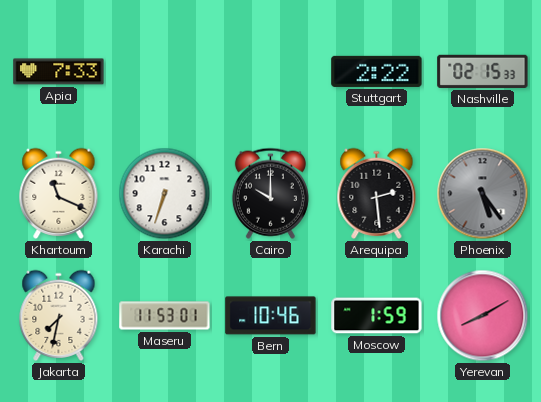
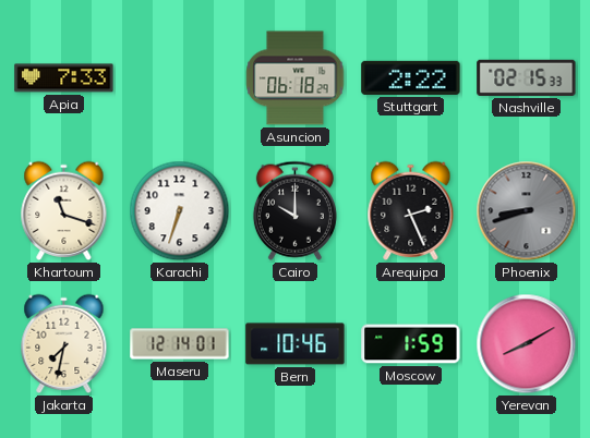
Asuncion: none -> 06:18
Khartoum: 11:19 -> 11:18
Arequipa: 2:29 -> 2:26
Phoenix: 5:24 -> 8:42
Maseru: 11:53 -> 12:14
